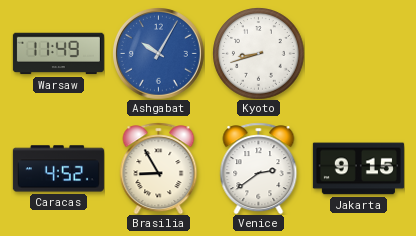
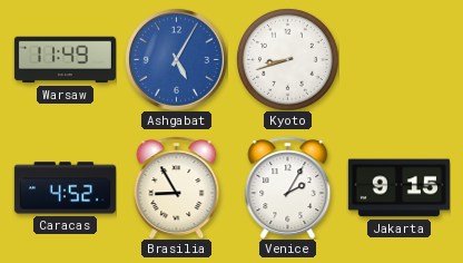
Ashgabat: 10:05 -> 5:05
Venice: 2:39 -> 2:05
